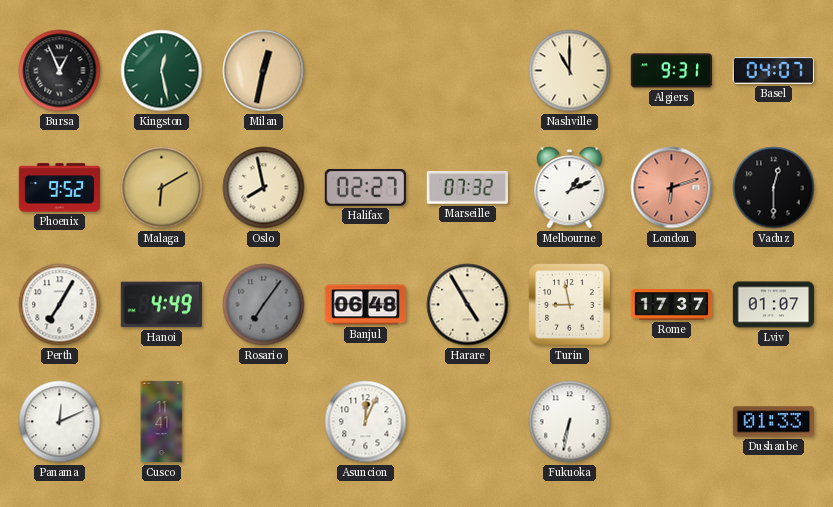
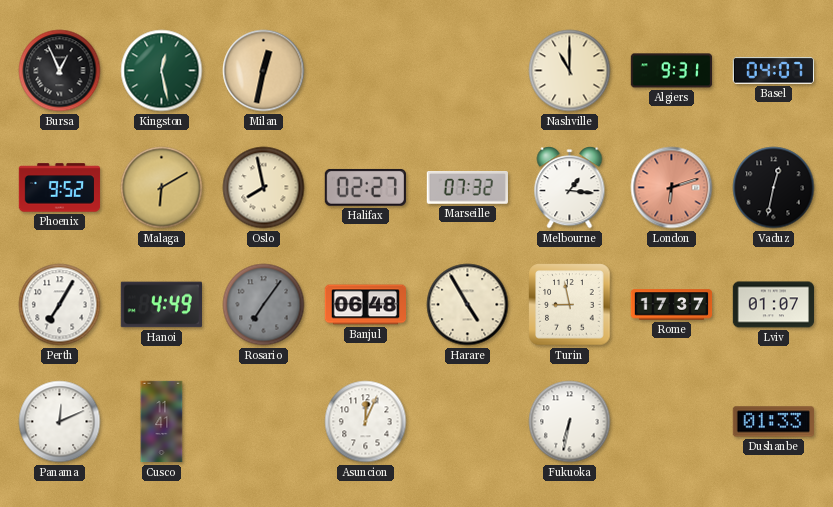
Melbourne: 1:11 -> 1:16
Vaduz: 12:30 -> 12:32
